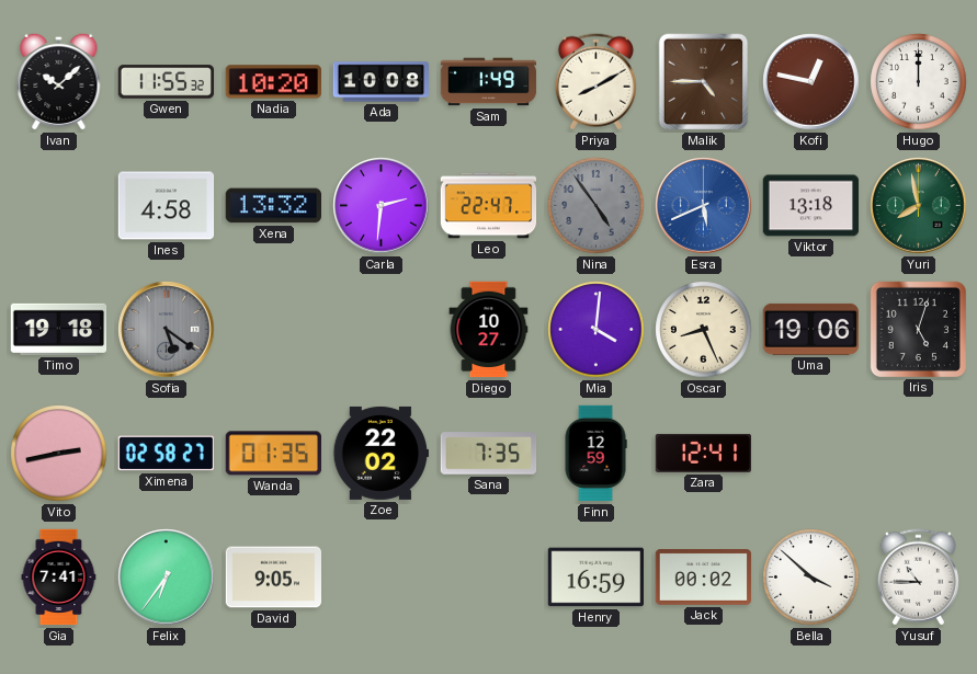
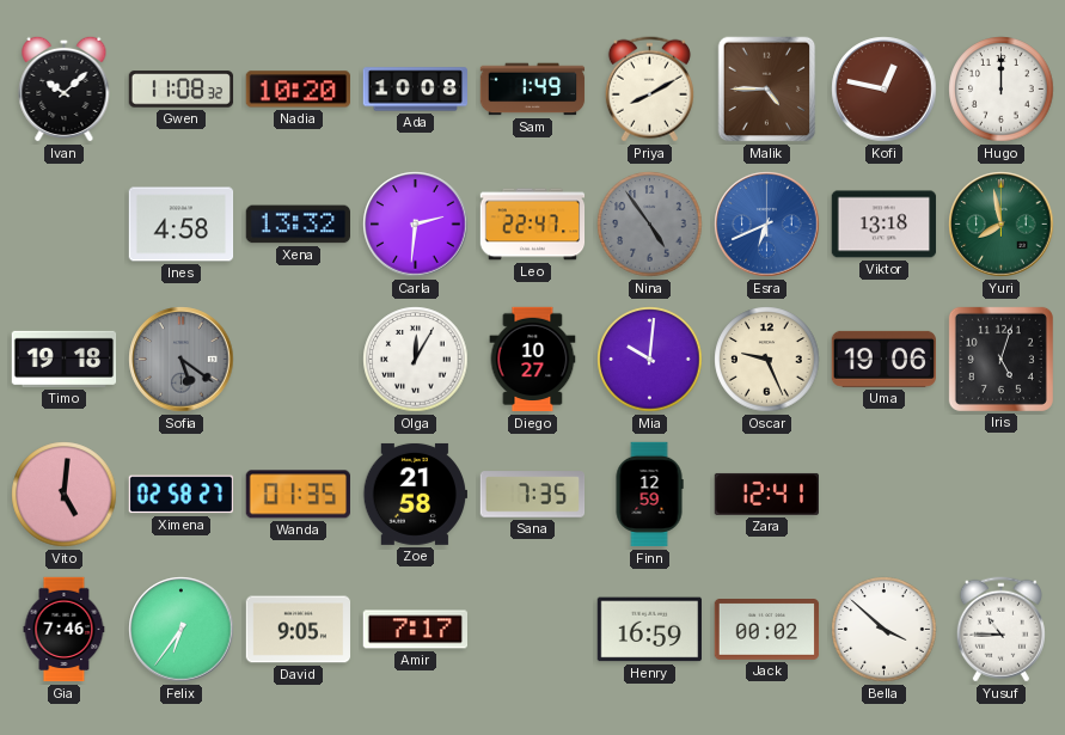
Gwen: 11:55 -> 11:08
Esra: 5:41 -> 6:41
Olga: none -> 12:05
Mia: 4:01 -> 10:01
Oscar: 8:26 -> 9:26
Vito: 2:43 -> 5:01
Zoe: 22:02 -> 21:58
Gia: 7:41 -> 7:46
Amir: none -> 7:17
